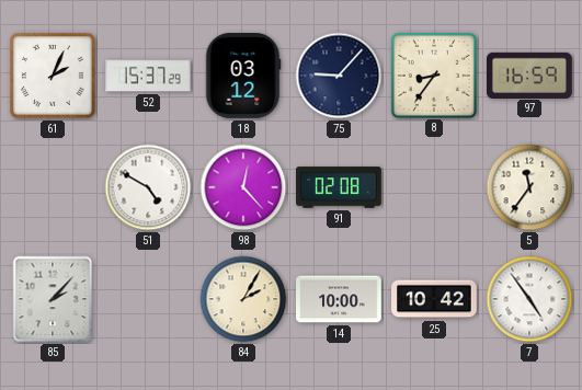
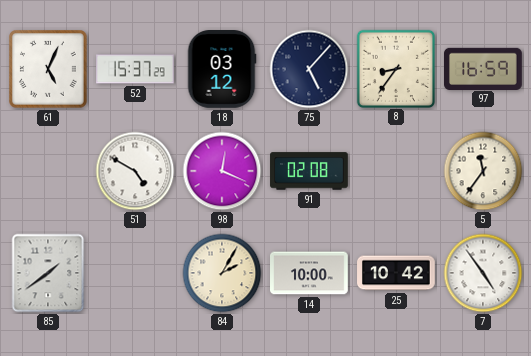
61: 2:04 -> 5:04
75: 9:07 -> 5:07
98: 12:23 -> 12:19
85: 2:07 -> 1:39
